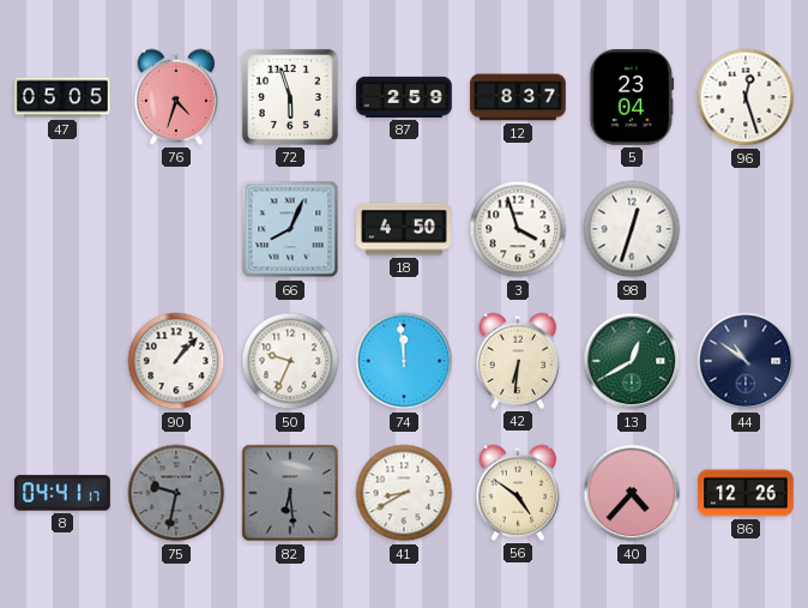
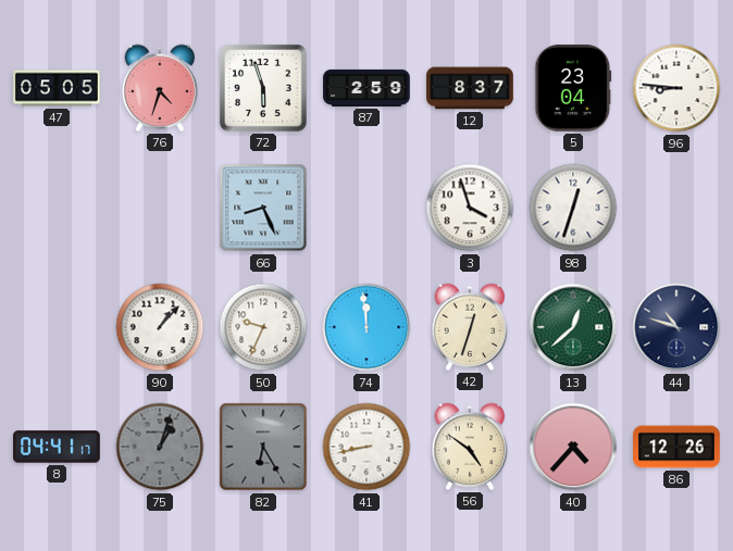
96: 12:27 -> 8:46
66: 8:04 -> 8:26
18: 4:50 -> none
42: 6:31 -> 12:33
13: 12:40 -> 12:38
44: 10:51 -> 10:48
75: 9:32 -> 1:03
82: 6:29 -> 6:25
41: 8:40 -> 8:43
